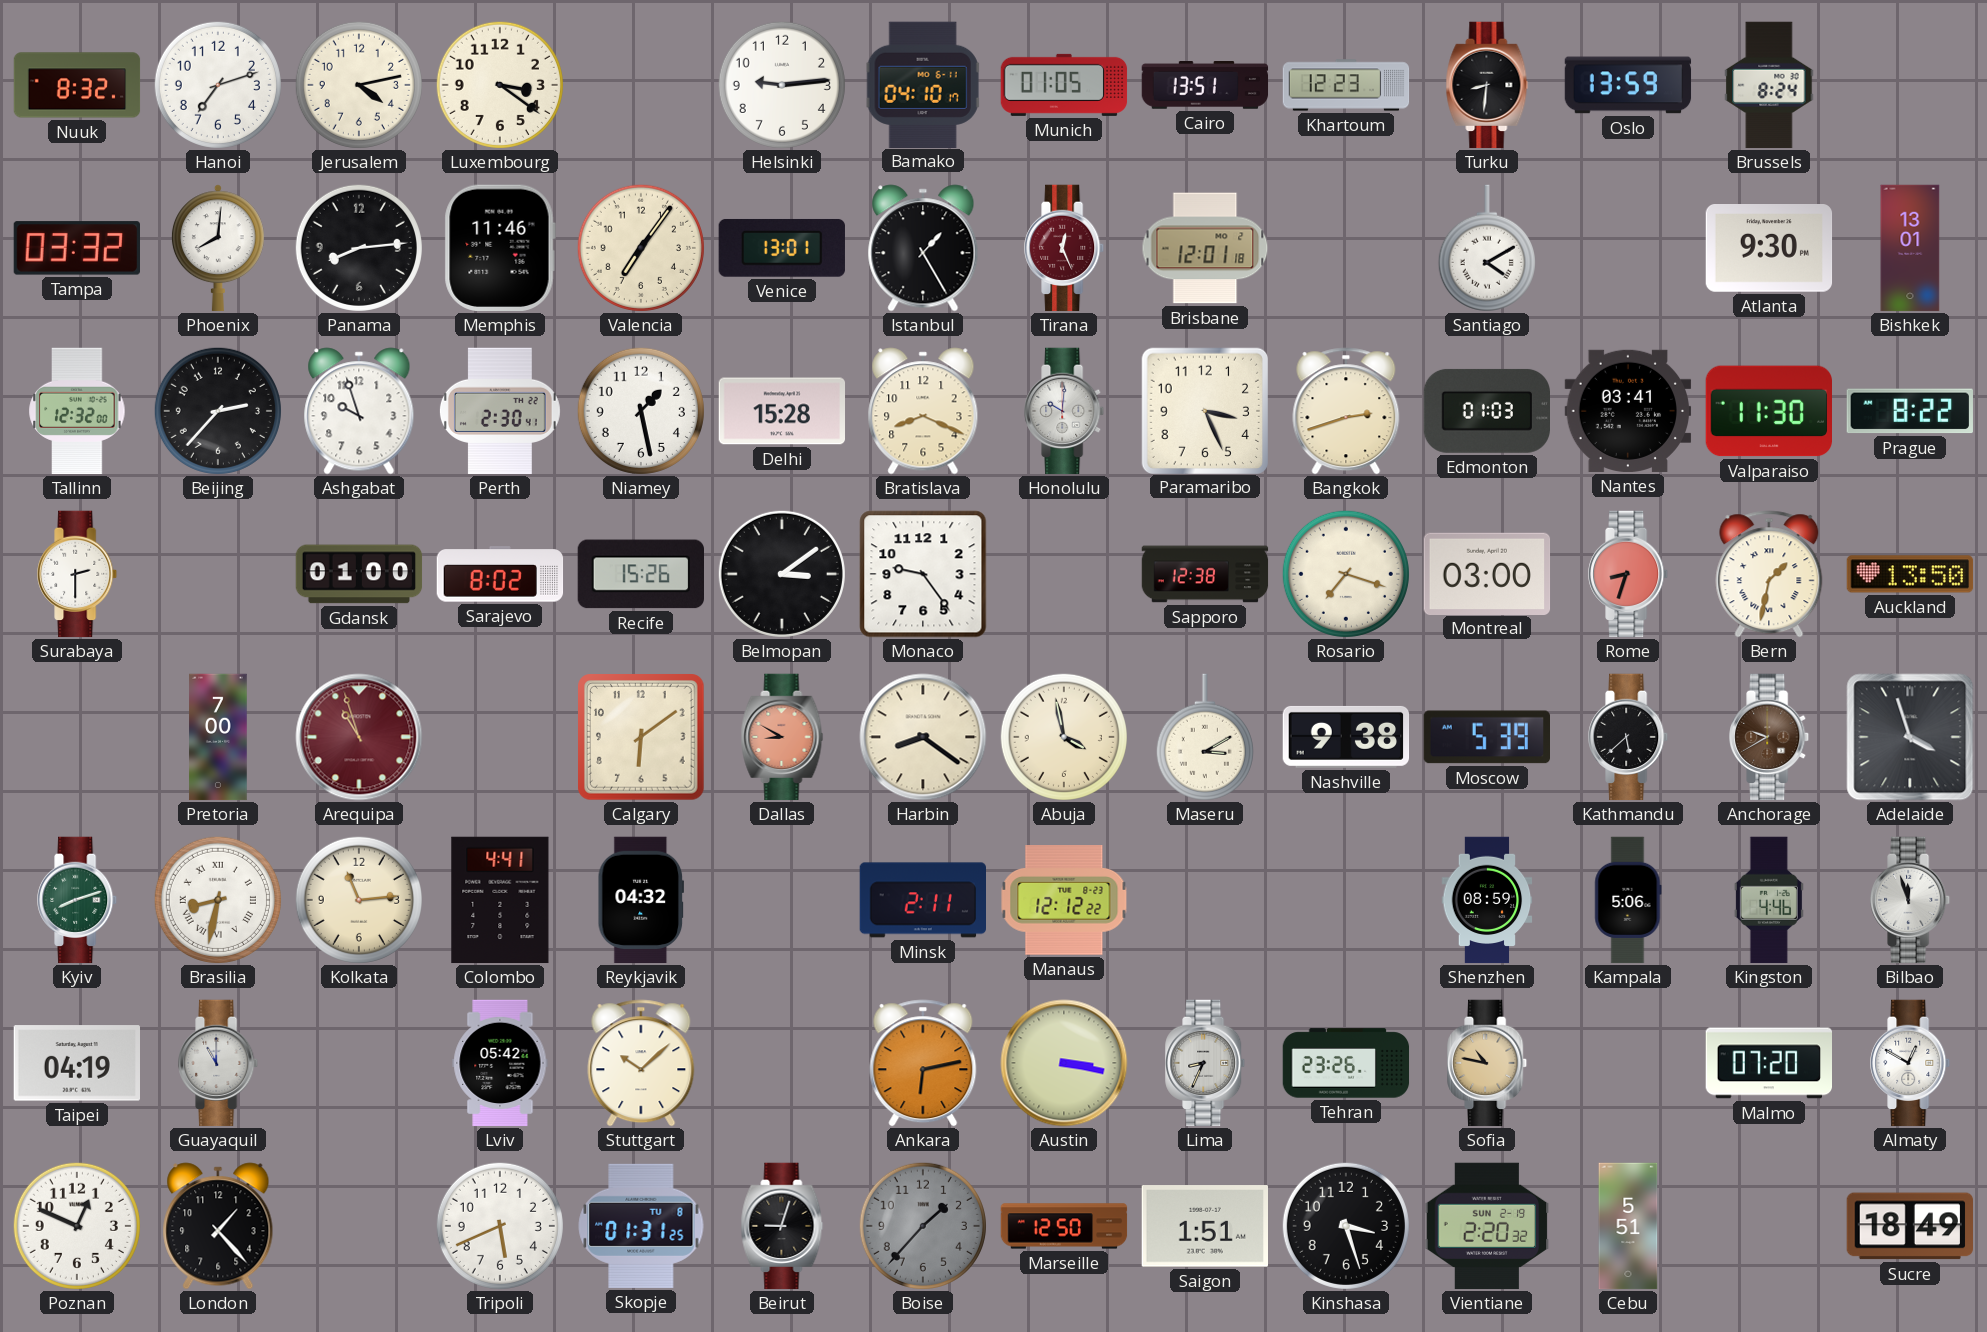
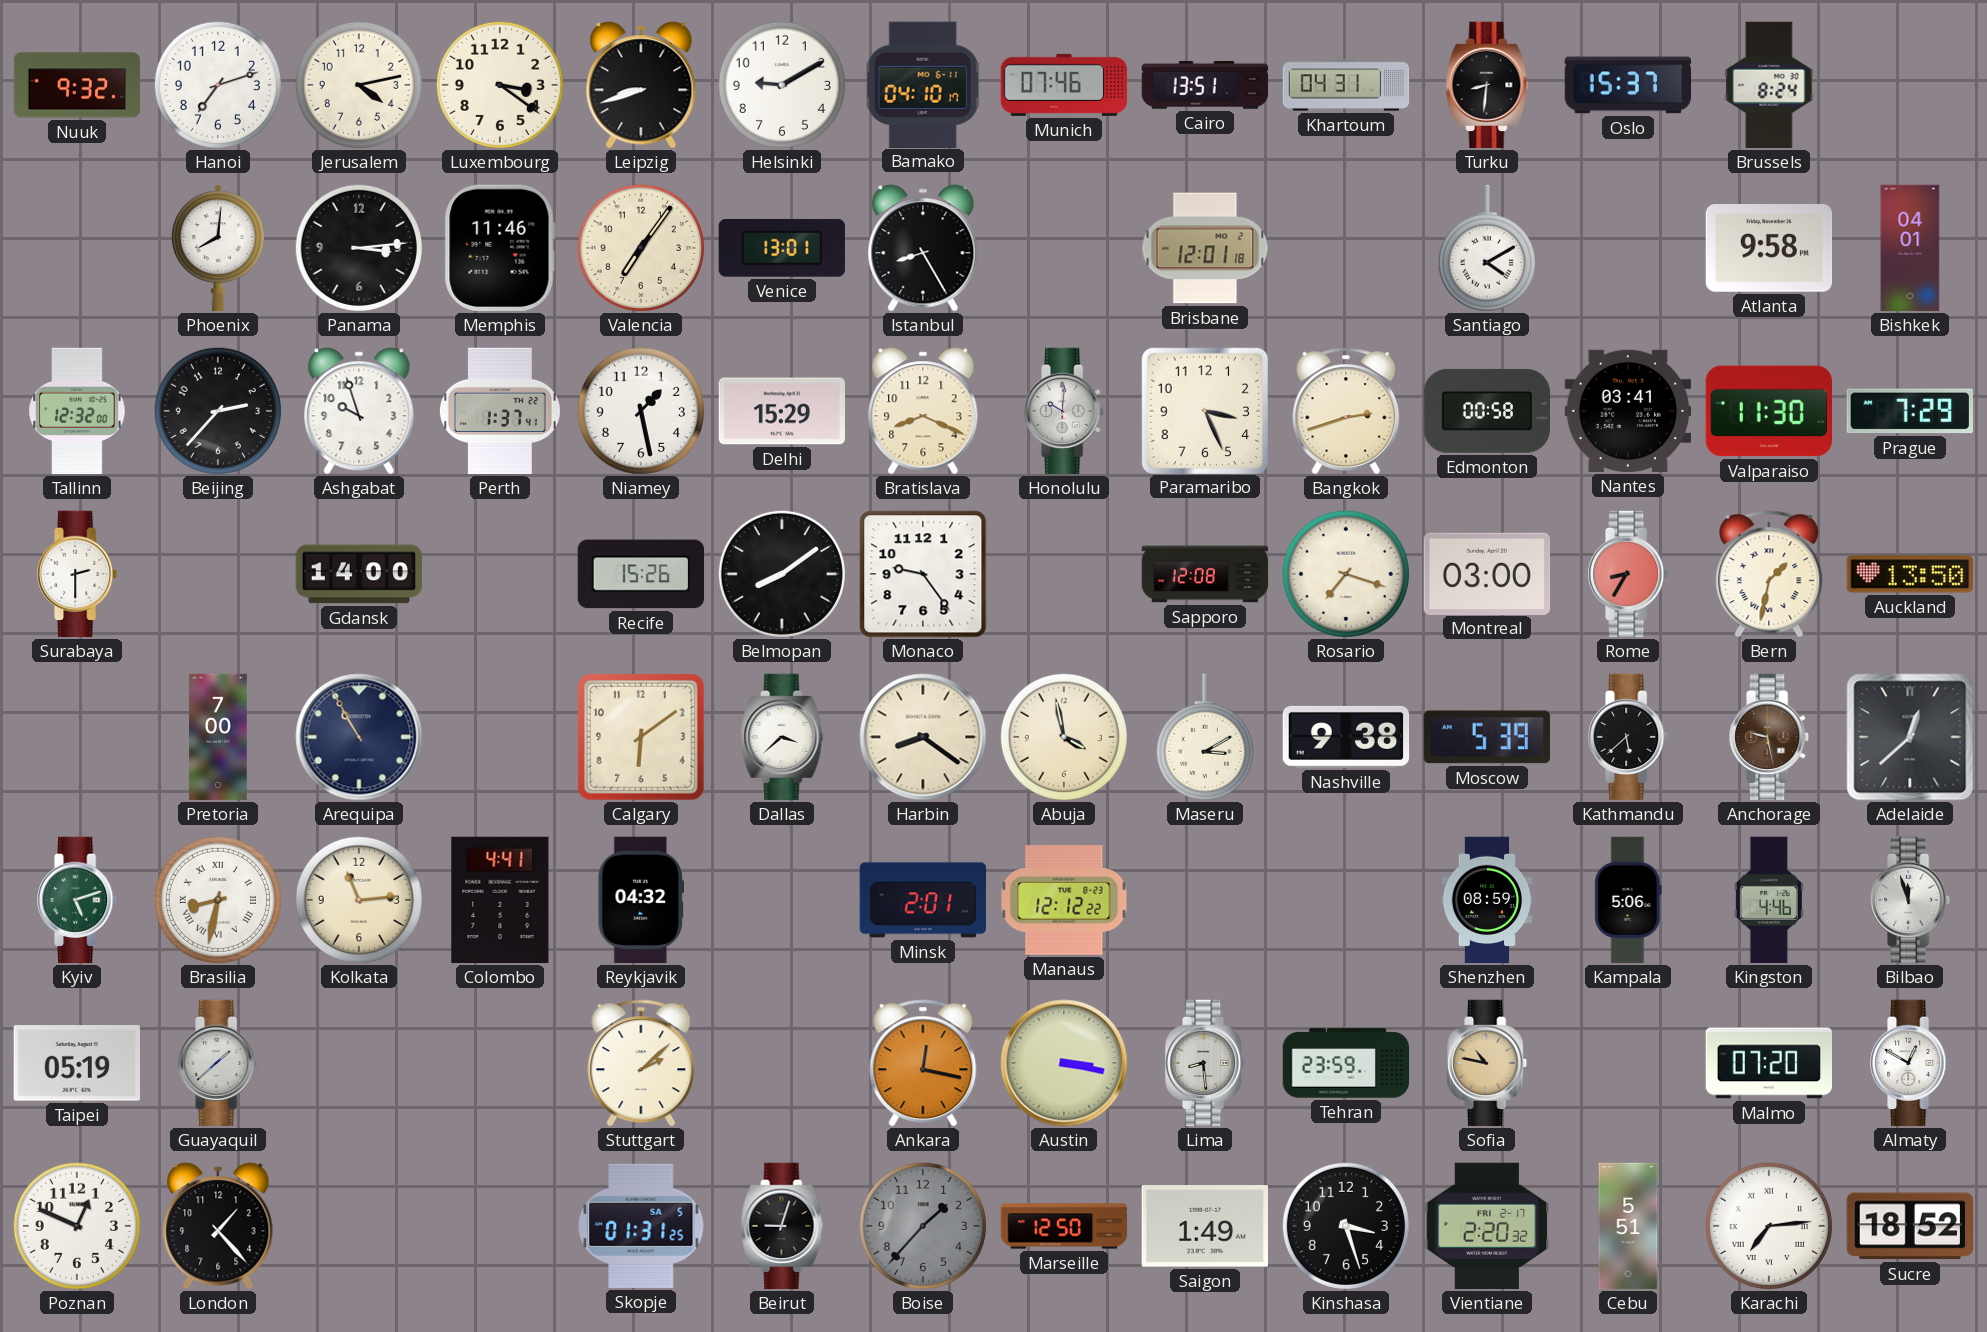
Nuuk: 8:32 -> 9:32
Leipzig: none -> 8:42
Helsinki: 9:14 -> 9:10
Munich: 01:05 -> 07:46
Khartoum: 12:23 -> 04:31
Oslo: 13:59 -> 15:37
Tampa: 03:32 -> none
Panama: 8:14 -> 3:14
Istanbul: 1:25 -> 8:25
Tirana: 12:26 -> none
Atlanta: 9:30 -> 9:58
Bishkek: 13:01 -> 04:01
Perth: 2:30 -> 1:37
Delhi: 15:28 -> 15:29
Edmonton: 01:03 -> 00:58
Prague: 8:22 -> 7:29
Gdansk: 01:00 -> 14:00
Sarajevo: 8:02 -> none
Belmopan: 3:09 -> 8:09
Sapporo: 12:38 -> 12:08
Rome: 8:33 -> 8:35
Arequipa: 10:57 -> 10:55
Arequipa dial: burgundy -> navy
Dallas: 8:50 -> 3:38
Dallas dial: salmon -> white
Anchorage: 9:40 -> 9:28
Adelaide: 3:57 -> 12:38
Kyiv: 8:12 -> 5:12
Minsk: 2:11 -> 2:01
Taipei: 04:19 -> 05:19
Guayaquil: 11:00 -> 1:38
Lviv: 05:42 -> none
Stuttgart: 10:08 -> 2:08
Ankara: 6:13 -> 12:17
Lima: 8:34 -> 8:29
Tehran: 23:26 -> 23:59
Tripoli: 5:41 -> none
Skopje date: TU 8 -> SA 5
Saigon: 1:51 -> 1:49
Vientiane date: SUN 2-19 -> FRI 2-17
Karachi: none -> 7:14
Sucre: 18:49 -> 18:52
